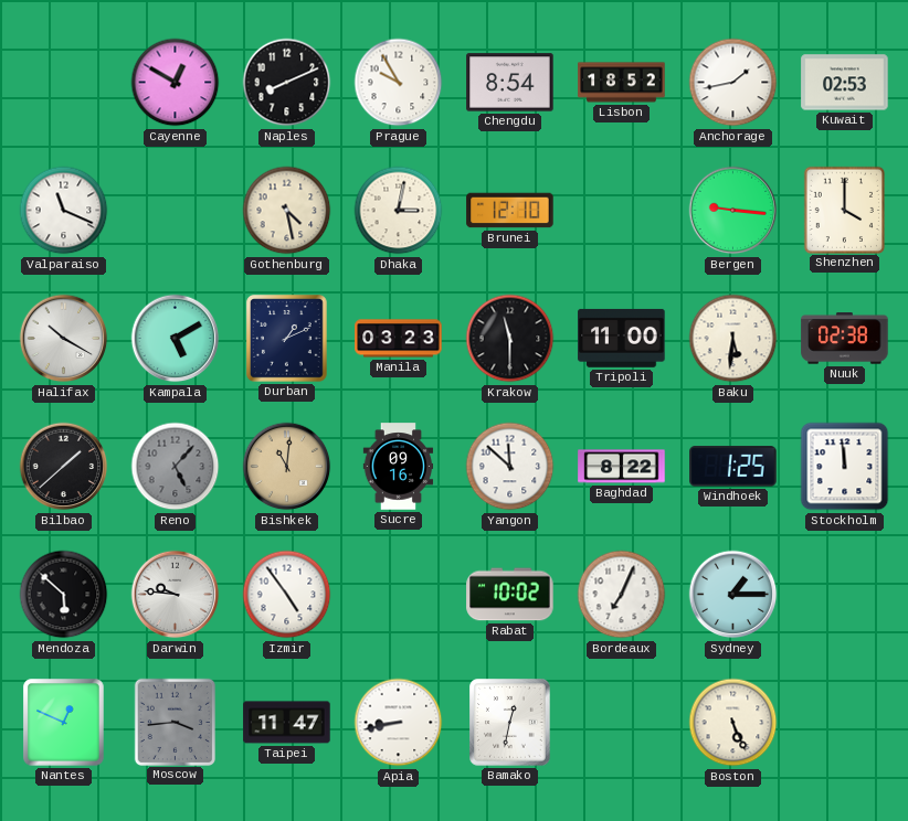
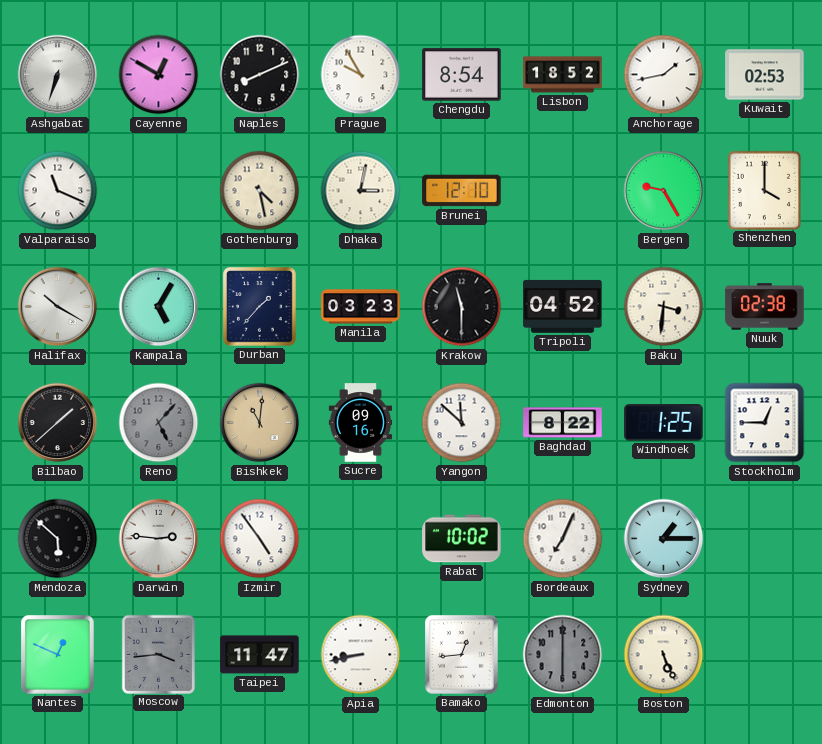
Ashgabat: none -> 6:33
Bergen: 9:16 -> 9:25
Kampala: 5:10 -> 5:05
Durban: 1:11 -> 1:37
Tripoli: 11:00 -> 04:52
Baku: 5:31 -> 3:31
Stockholm: 11:59 -> 12:45
Darwin: 9:46 -> 2:46
Bamako: 12:32 -> 12:44
Edmonton: none -> 6:00
